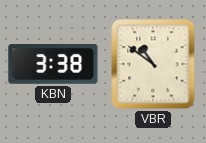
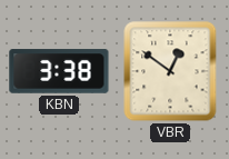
VBR: 10:51 -> 12:51
